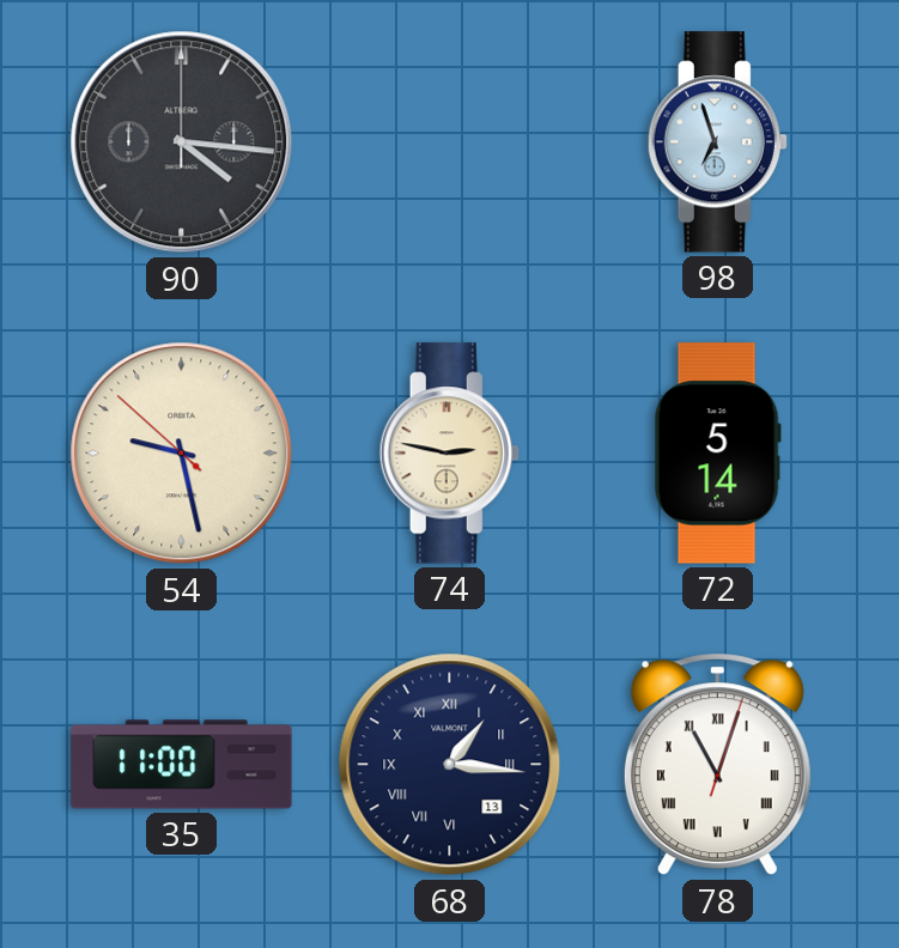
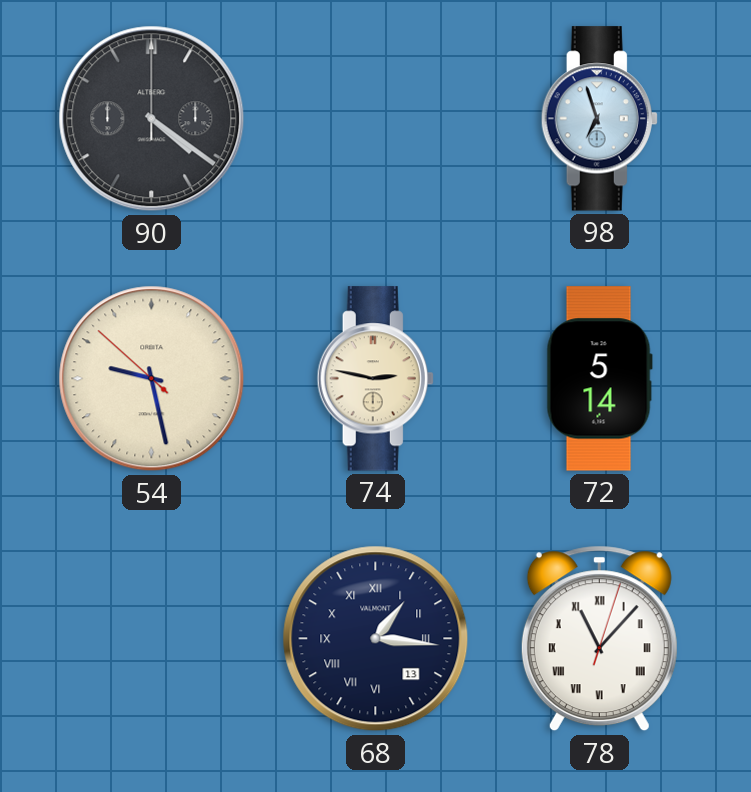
90: 4:16 -> 4:21
35: 11:00 -> none
78: 11:03 -> 11:07
